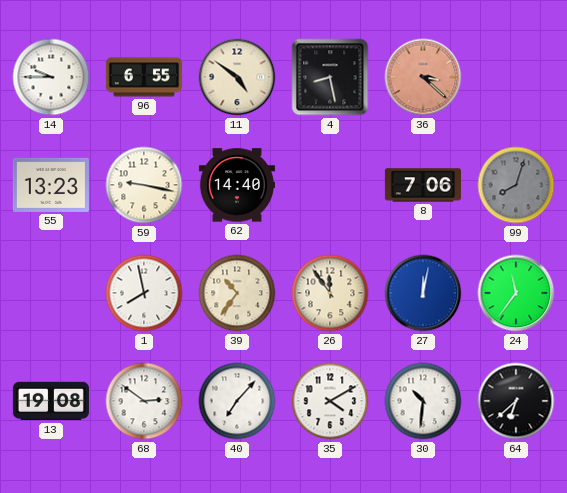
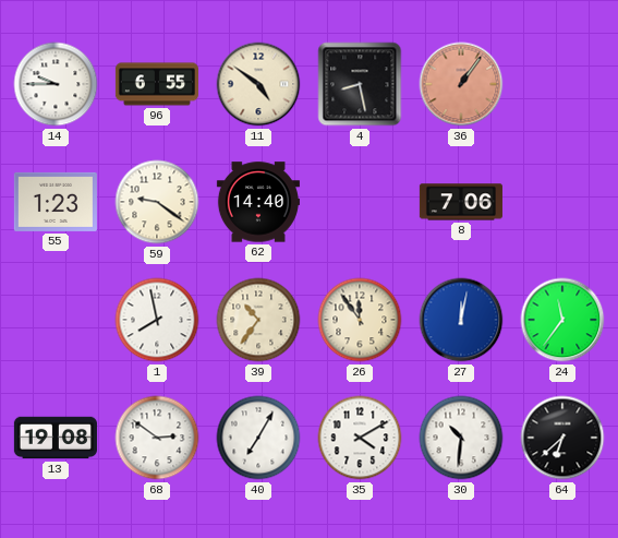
36: 3:22 -> 1:06
55: 13:23 -> 1:23
59: 9:17 -> 9:21
99: 8:03 -> none
40: 7:07 -> 7:05
